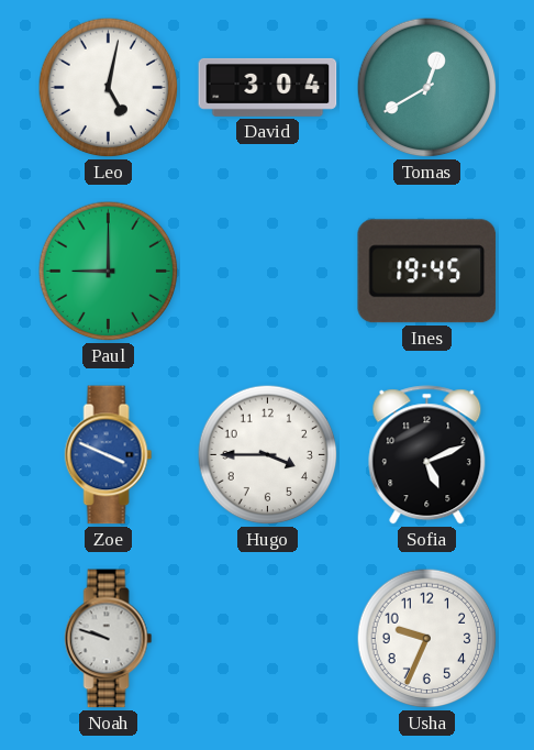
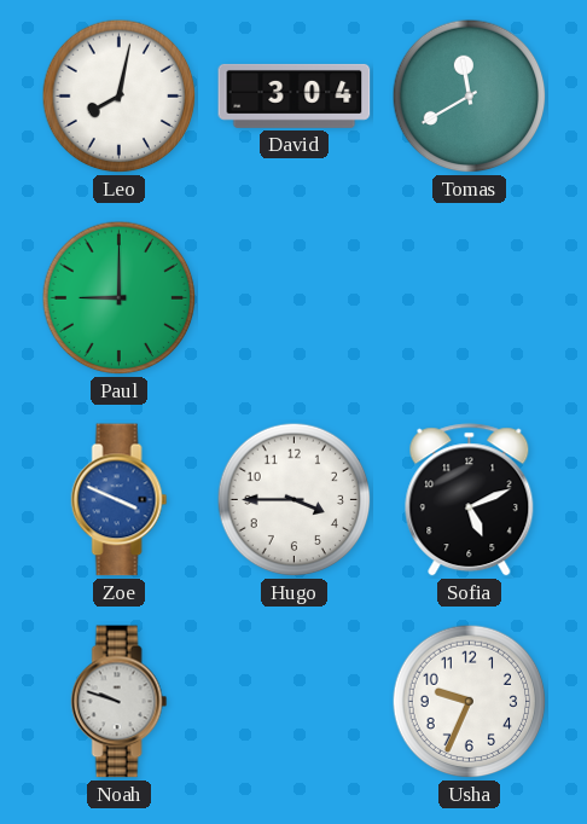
Leo: 5:02 -> 8:02
Tomas: 12:40 -> 11:40
Ines: 19:45 -> none
